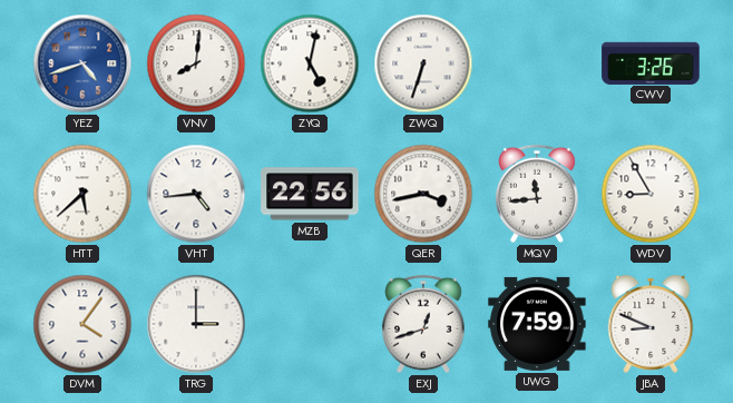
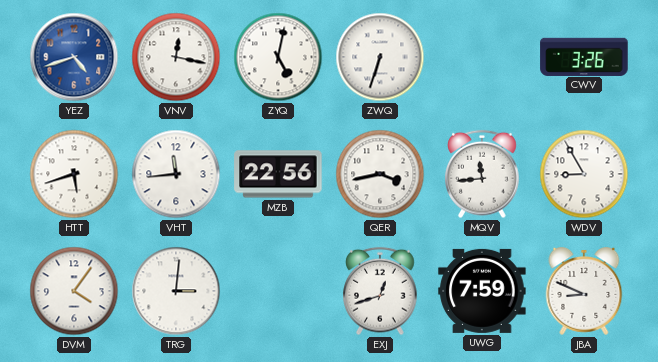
VNV: 8:01 -> 12:17
HTT: 5:38 -> 5:42
VHT: 4:44 -> 11:44
TRG: 3:00 -> 3:01
